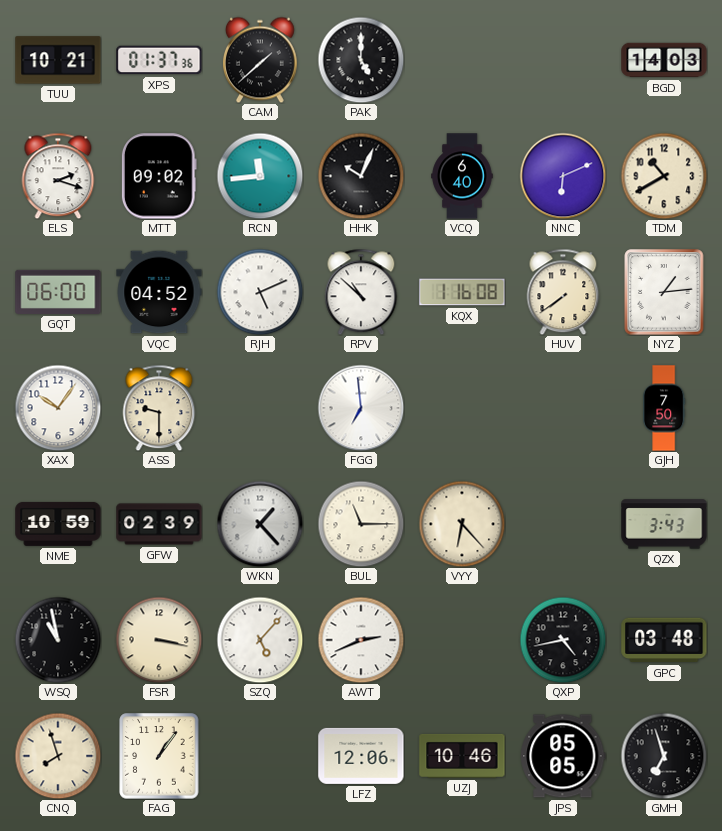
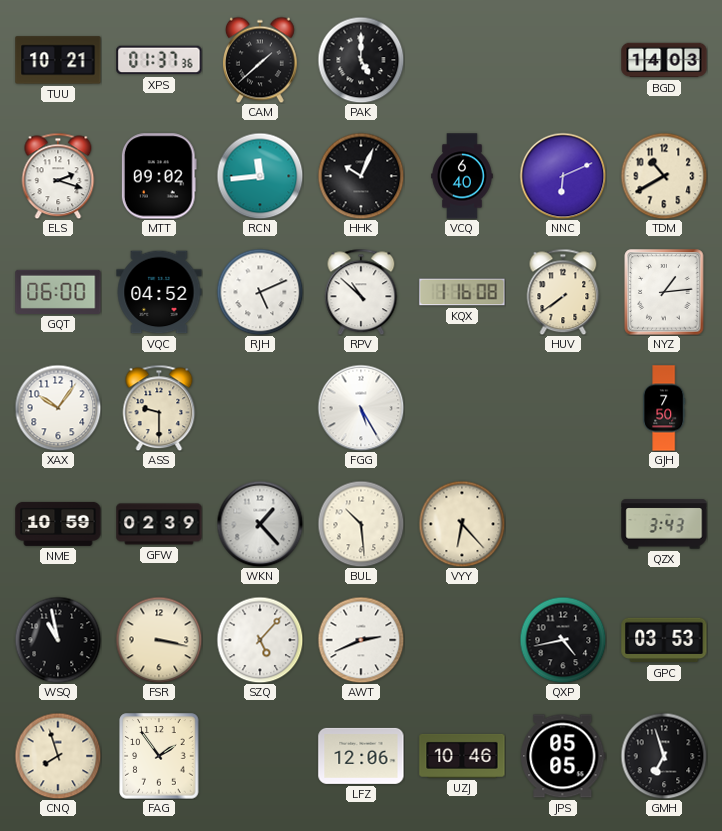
FGG: 6:59 -> 5:25
BUL: 11:15 -> 10:29
GPC: 03:48 -> 03:53
FAG: 1:06 -> 1:54
